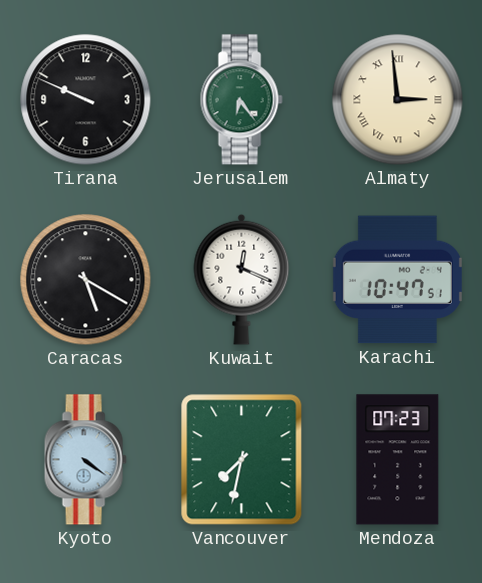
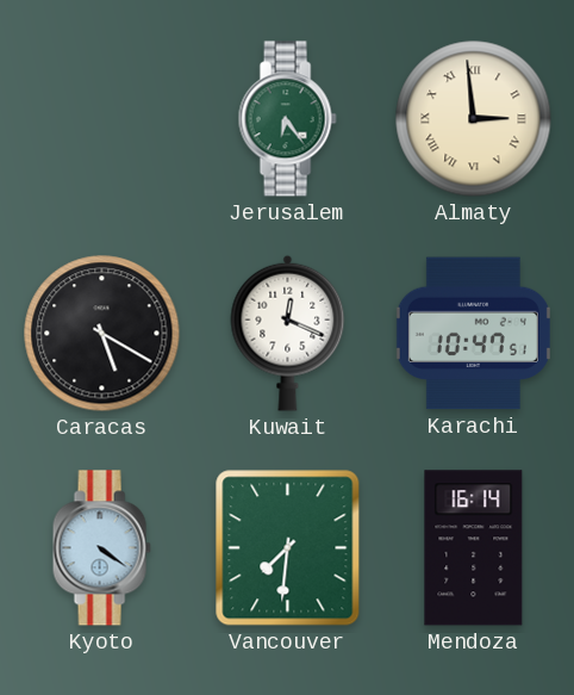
Tirana: 9:49 -> none
Vancouver: 7:32 -> 7:31
Mendoza: 07:23 -> 16:14
